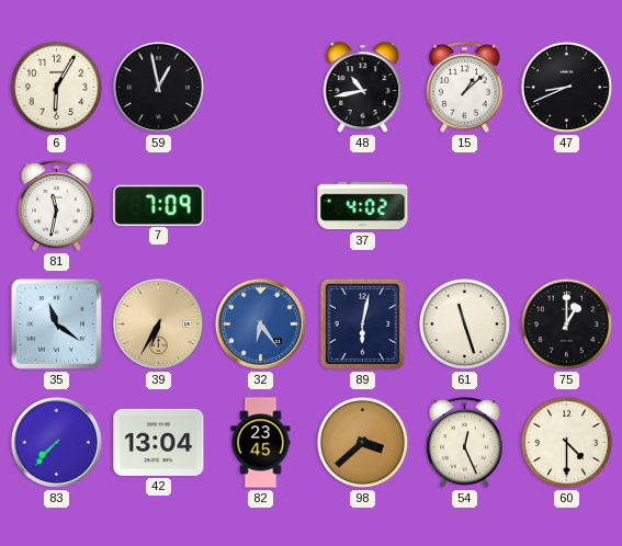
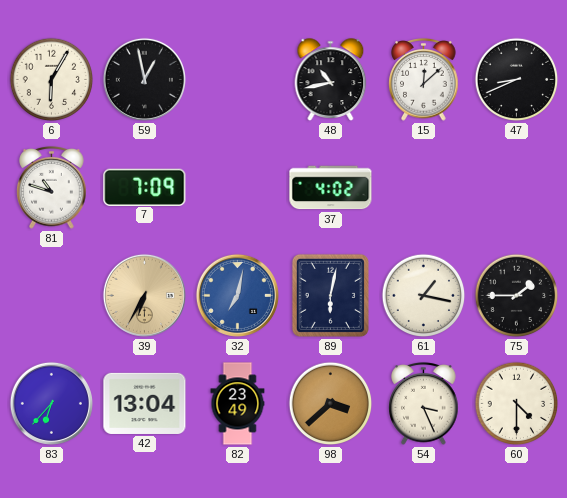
15: 1:08 -> 12:08
81: 11:32 -> 10:48
35: 11:21 -> none
32: 6:24 -> 7:02
61: 11:27 -> 1:17
75: 1:00 -> 1:45
83: 7:37 -> 6:37
82: 23:45 -> 23:49
54: 12:26 -> 3:26
